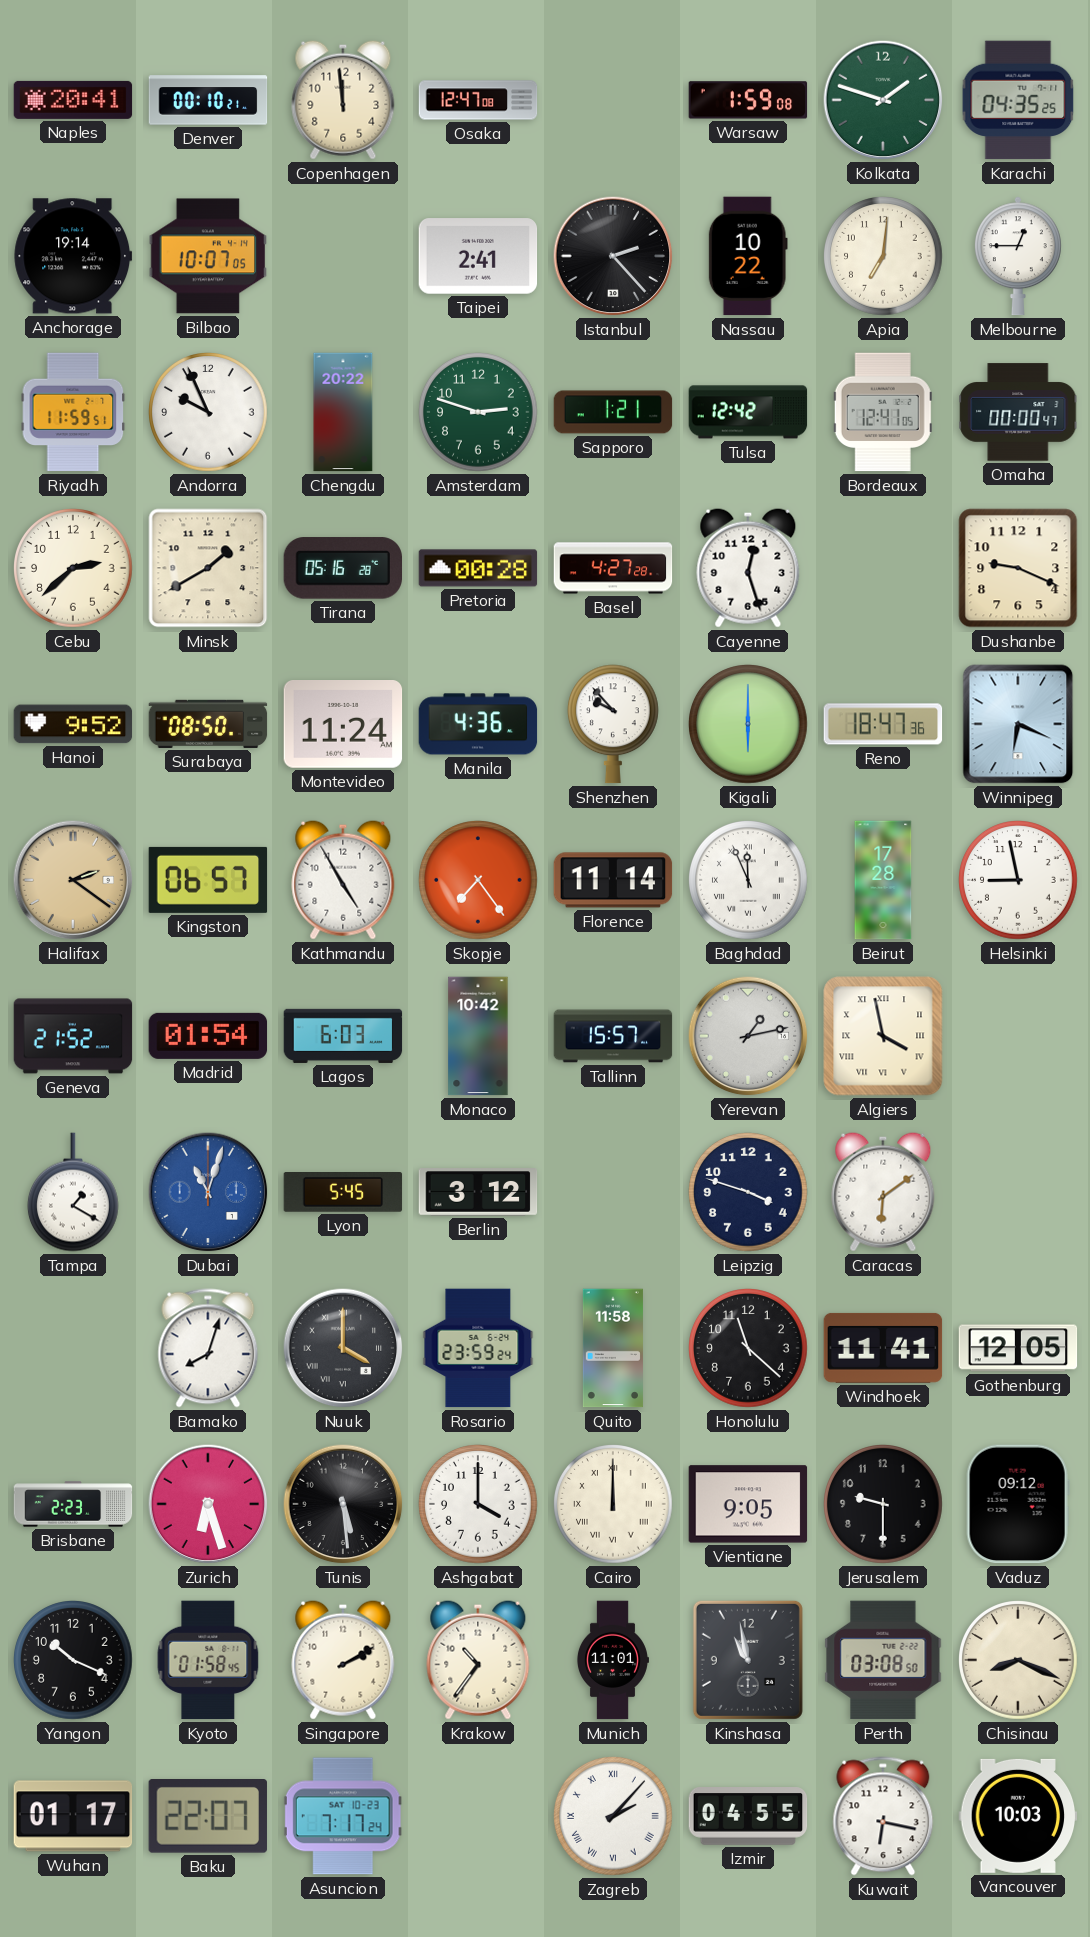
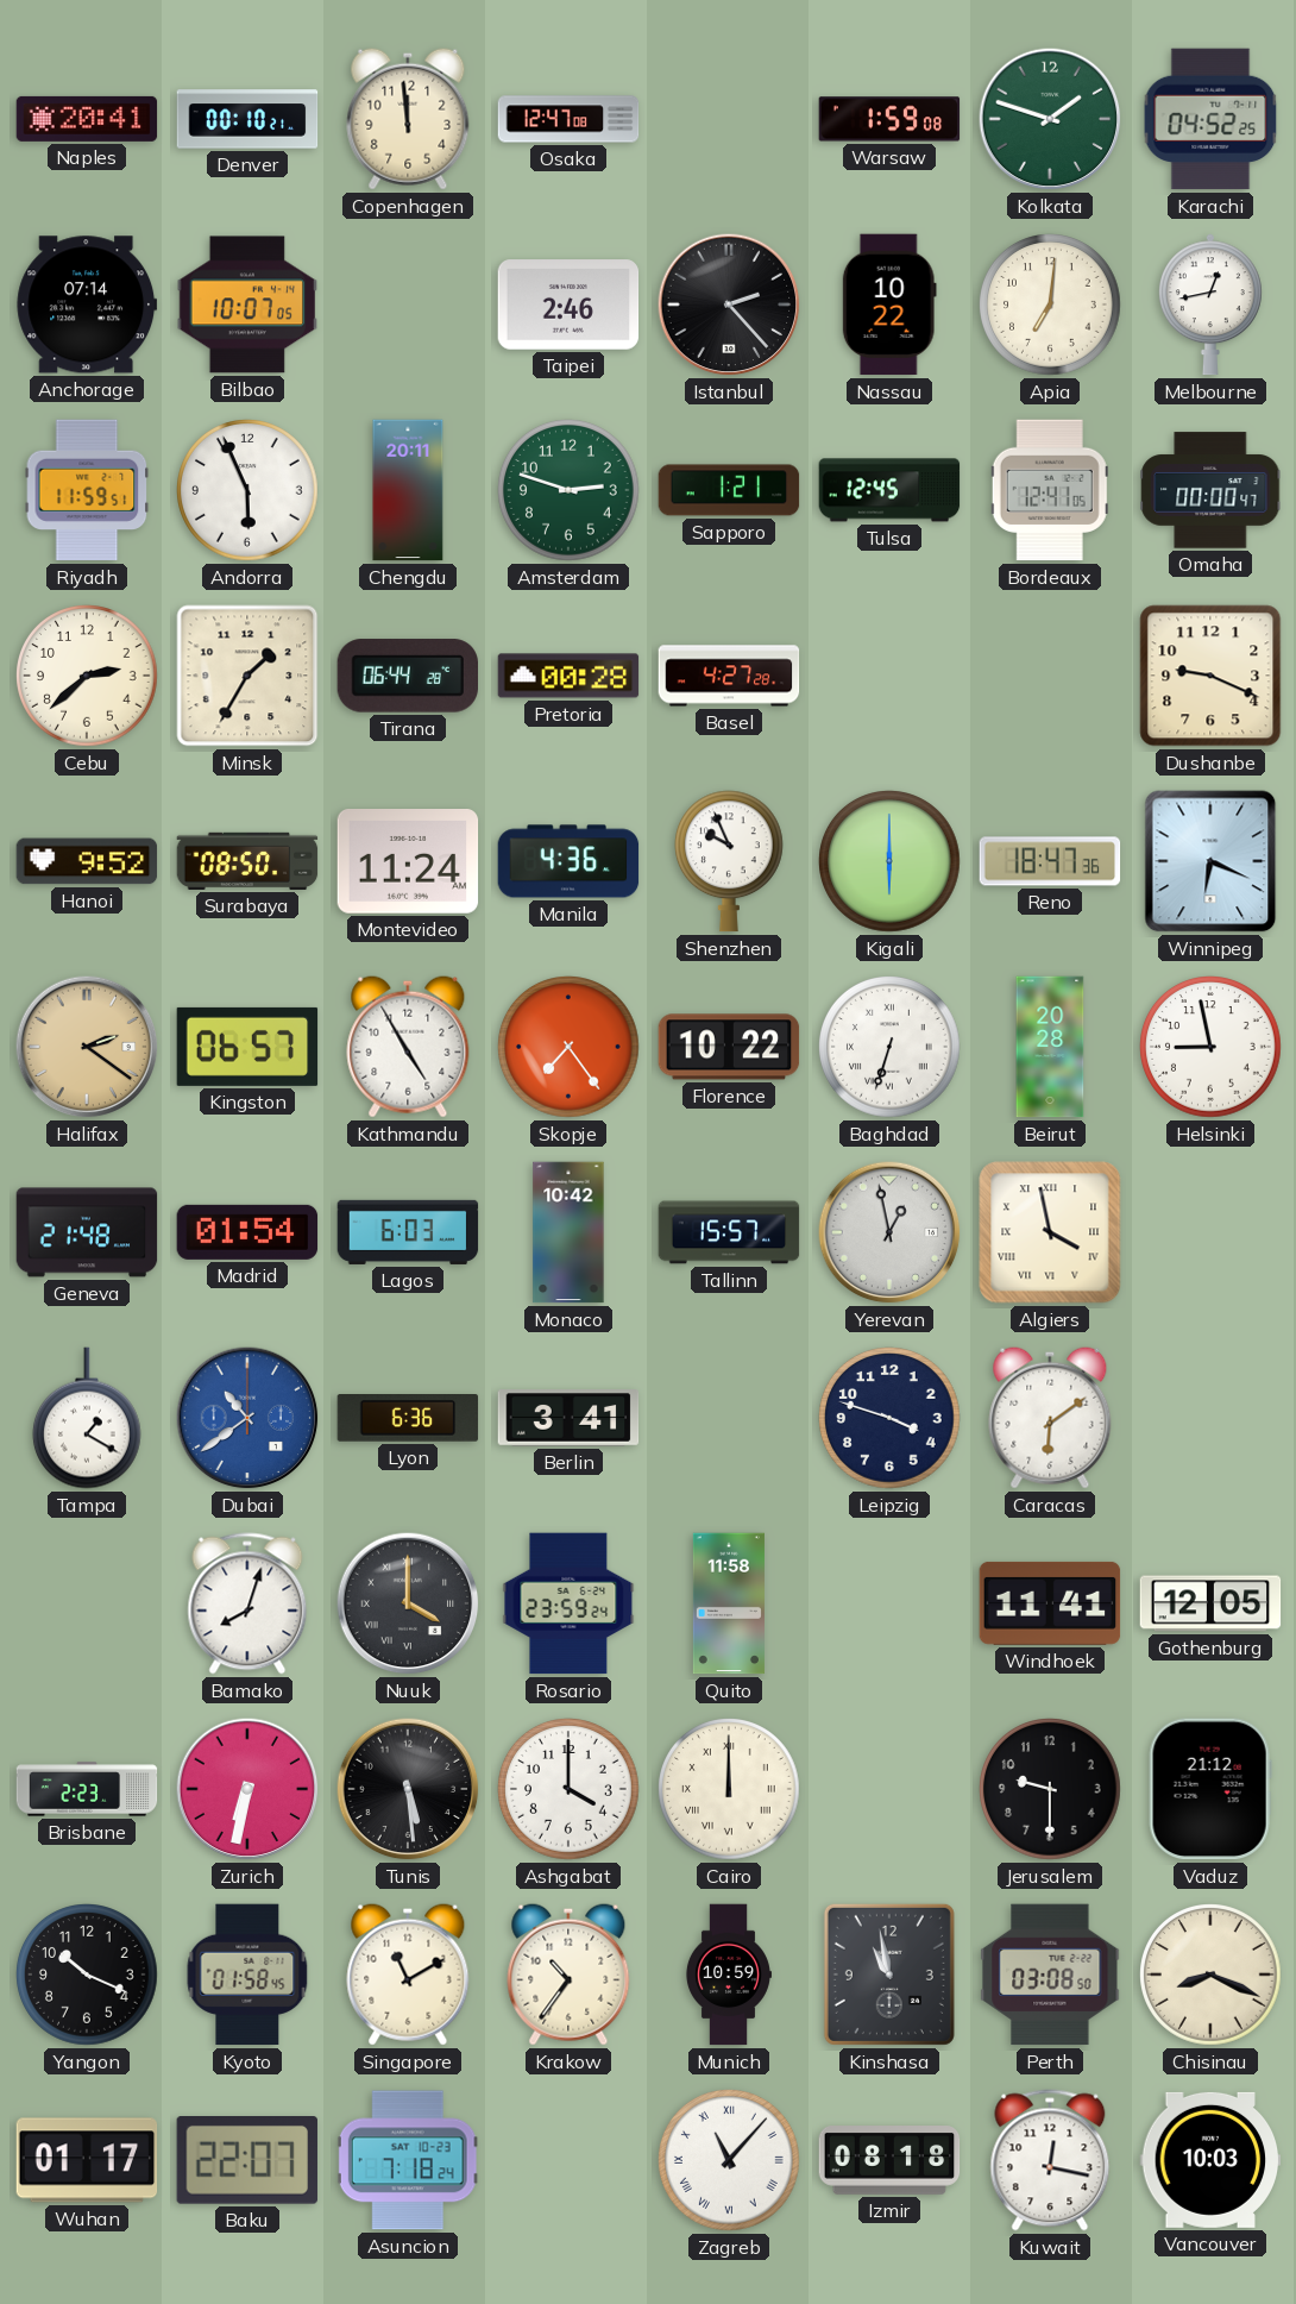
Karachi: 04:35 -> 04:52
Anchorage: 19:14 -> 07:14
Taipei: 2:41 -> 2:46
Melbourne: 12:45 -> 12:43
Andorra: 9:56 -> 5:56
Chengdu: 20:22 -> 20:11
Tulsa: 12:42 -> 12:45
Minsk: 1:40 -> 1:35
Tirana: 05:16 -> 06:44
Cayenne: 12:27 -> none
Shenzhen: 9:53 -> 9:56
Florence: 11:14 -> 10:22
Baghdad: 11:56 -> 6:33
Beirut: 17:28 -> 20:28
Geneva: 21:52 -> 21:48
Yerevan: 1:13 -> 12:58
Dubai: 11:03 -> 10:39
Lyon: 5:45 -> 6:36
Berlin: 3:12 -> 3:41
Honolulu: 11:22 -> none
Zurich: 6:27 -> 6:32
Vientiane: 9:05 -> none
Vaduz: 09:12 -> 21:12
Singapore: 2:10 -> 11:10
Munich: 11:01 -> 10:59
Asuncion: 7:17 -> 7:18
Zagreb: 2:07 -> 11:07
Izmir: 04:55 -> 08:18
Kuwait: 6:17 -> 12:17
